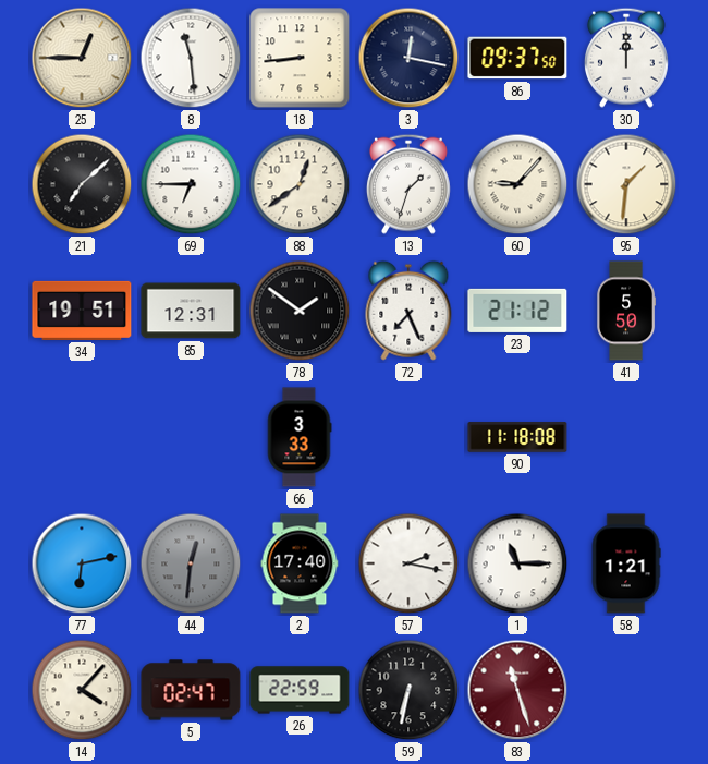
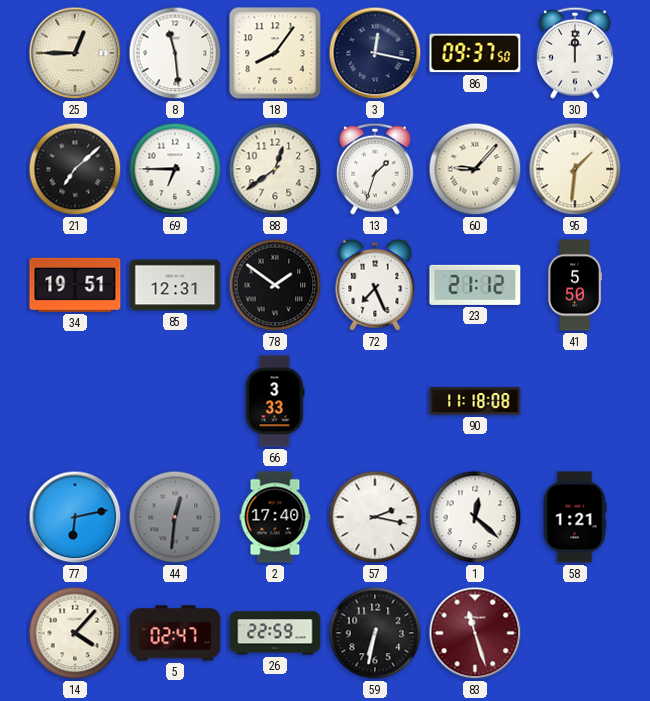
18: 8:44 -> 8:06
1: 11:15 -> 12:22
